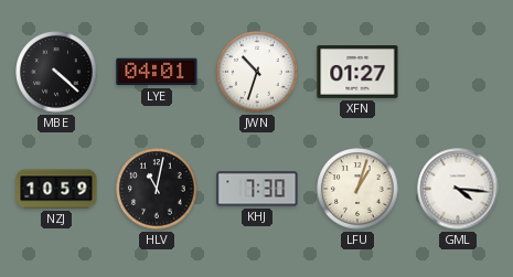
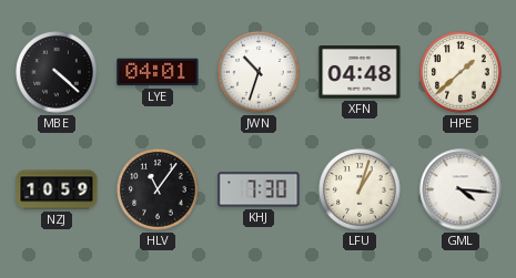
XFN: 01:27 -> 04:48
HPE: none -> 1:38
HLV: 11:02 -> 11:06
